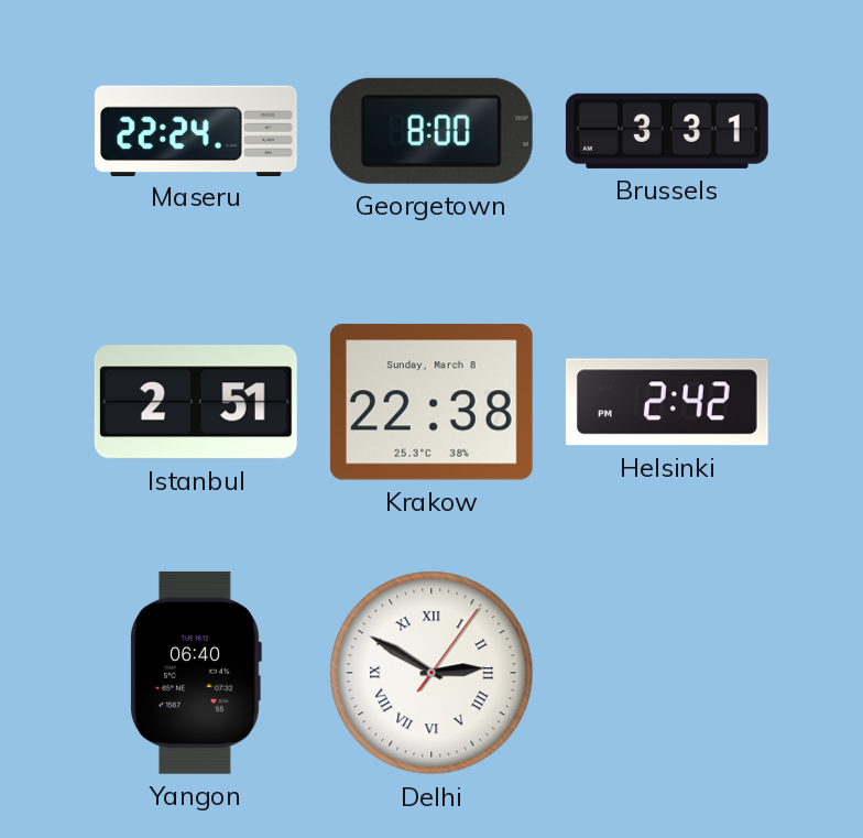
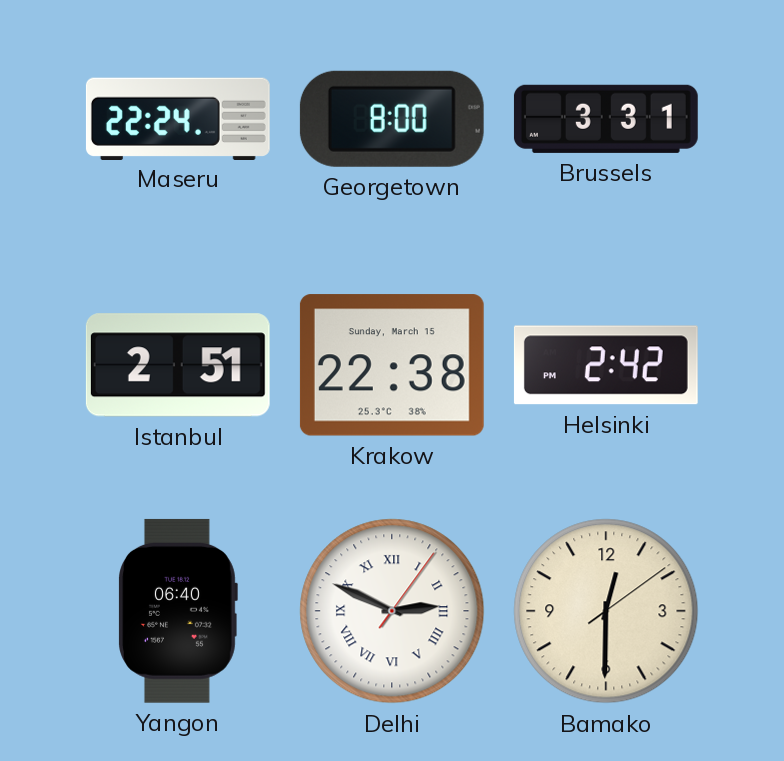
Krakow date: Sunday, March 8 -> Sunday, March 15
Delhi: 2:50 -> 2:49
Bamako: none -> 12:30
